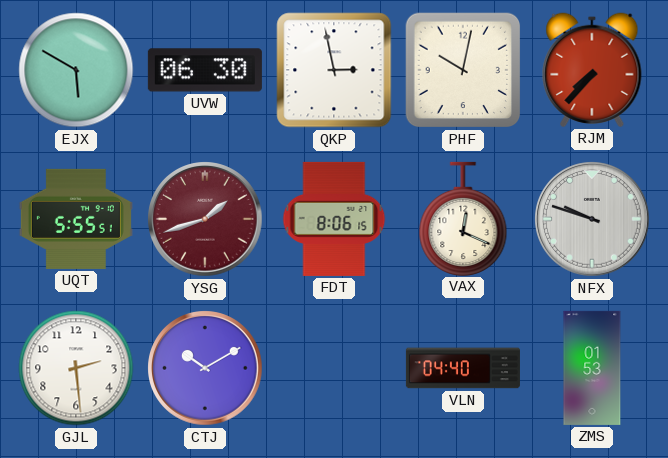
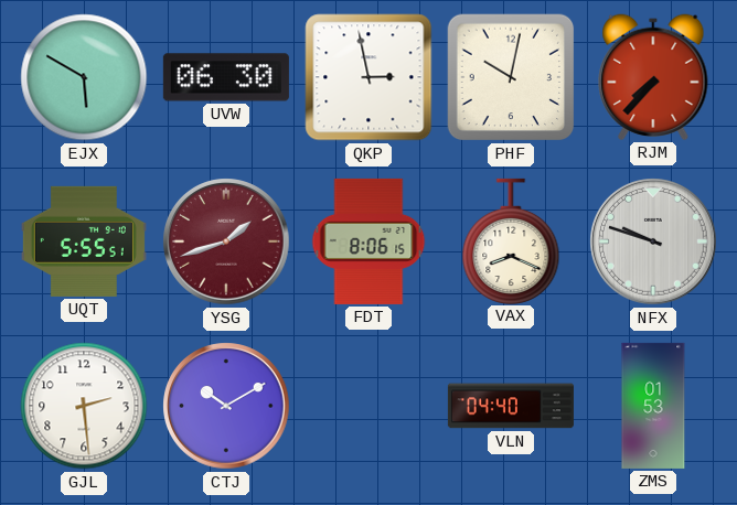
VAX: 12:19 -> 8:19
